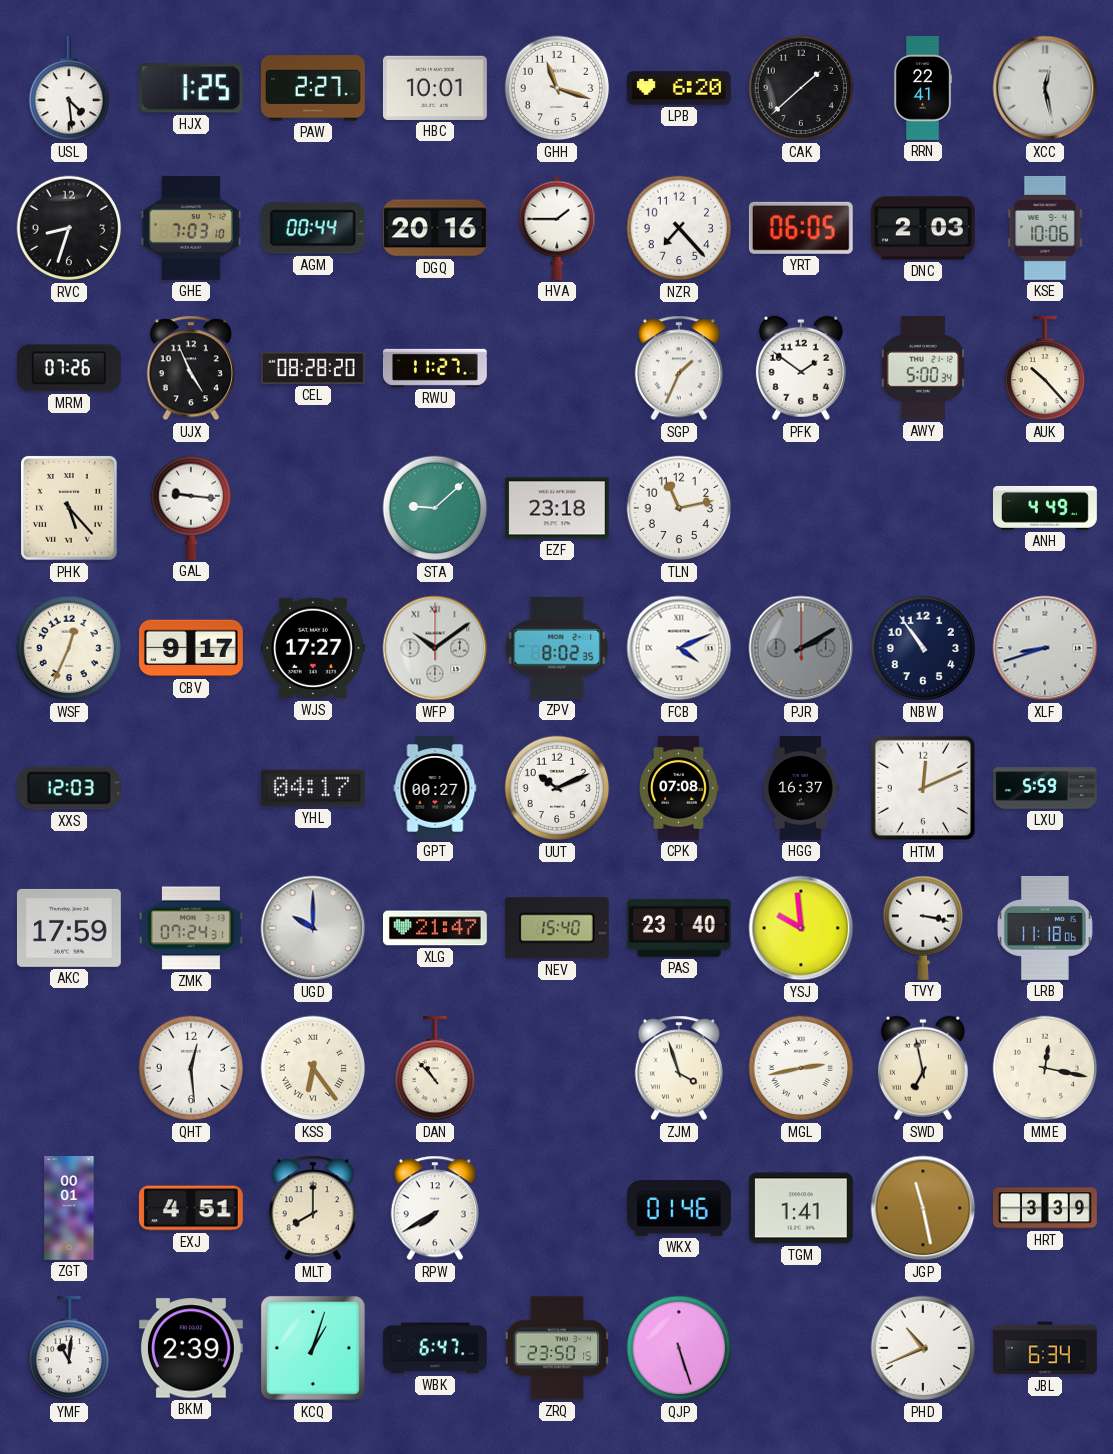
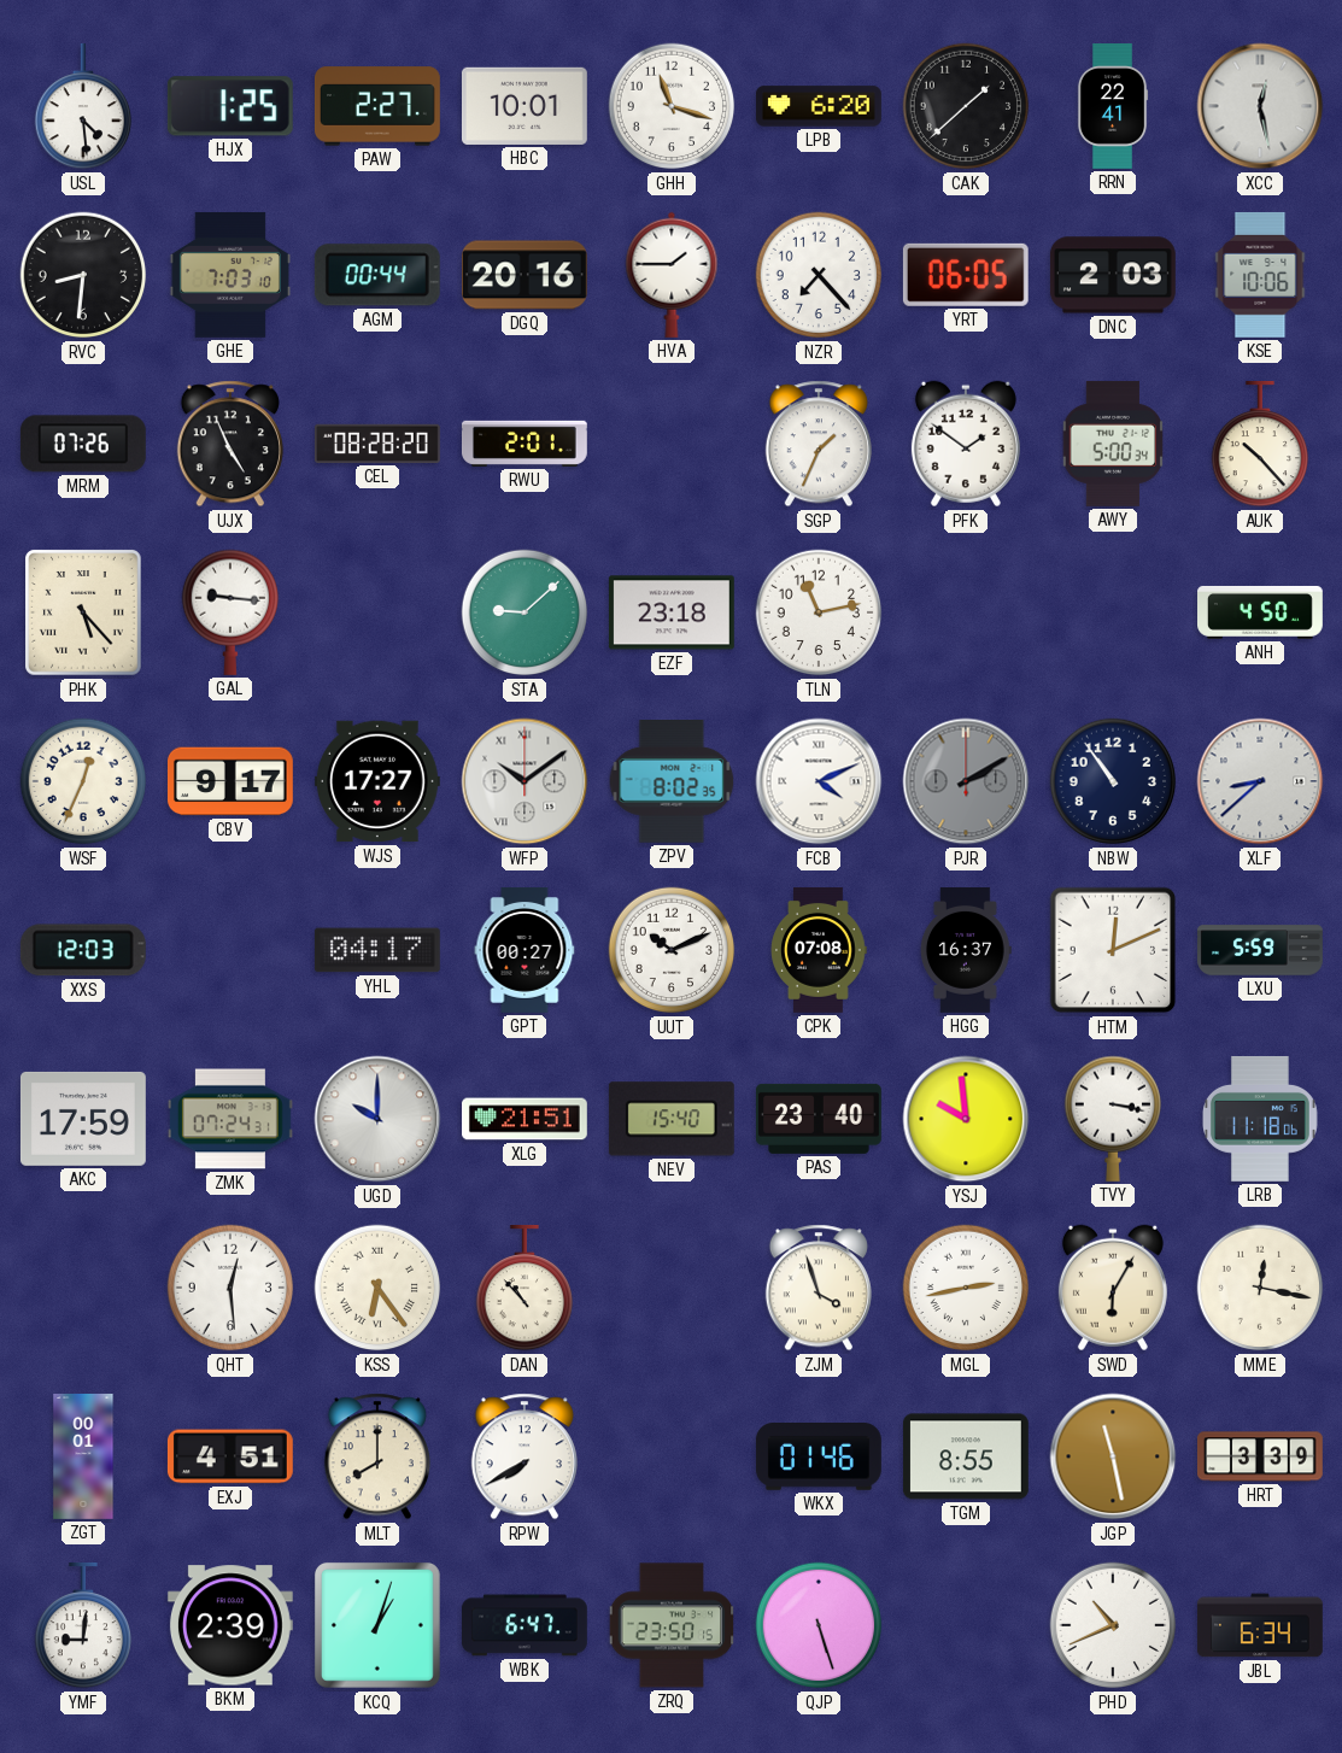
RVC: 8:33 -> 8:31
RWU: 11:27 -> 2:01
ANH: 4:49 -> 4:50
XLF: 8:42 -> 8:38
XLG: 21:47 -> 21:51
SWD: 6:58 -> 6:05
TGM: 1:41 -> 8:55
YMF: 11:01 -> 9:01
